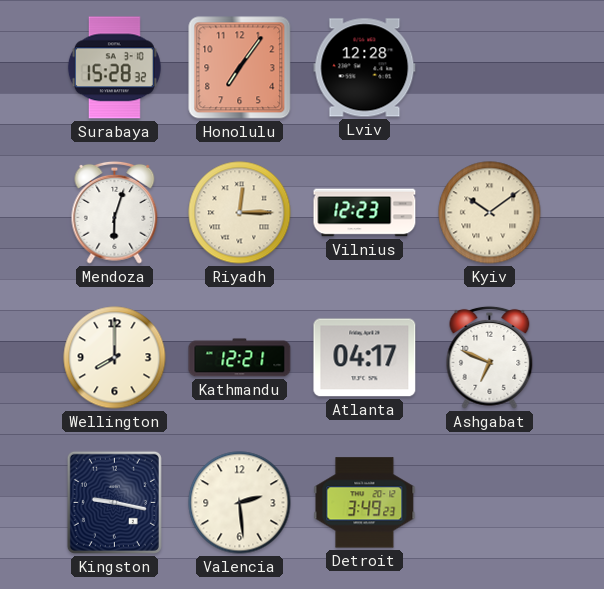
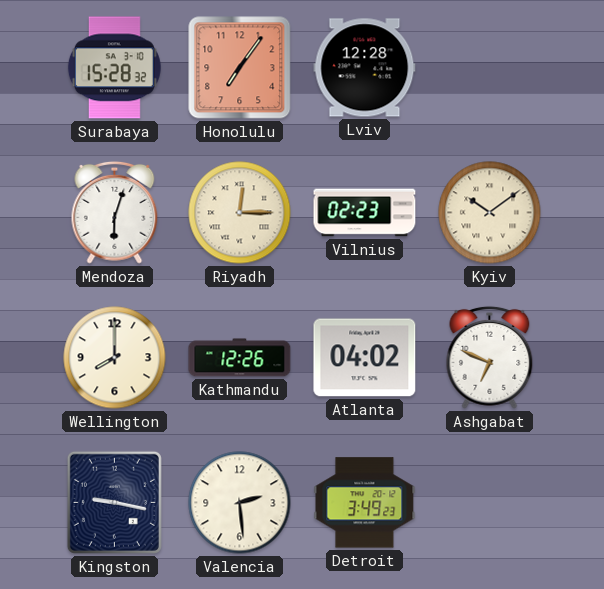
Vilnius: 12:23 -> 02:23
Kathmandu: 12:21 -> 12:26
Atlanta: 04:17 -> 04:02
